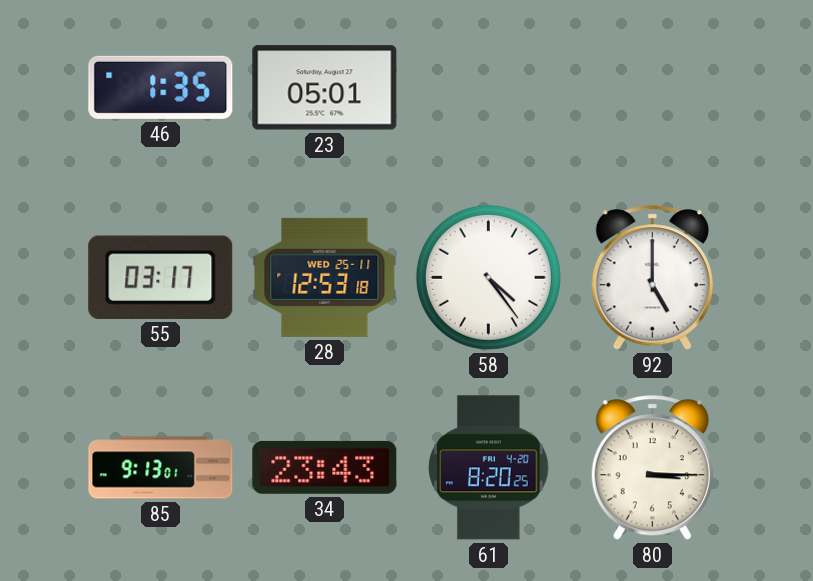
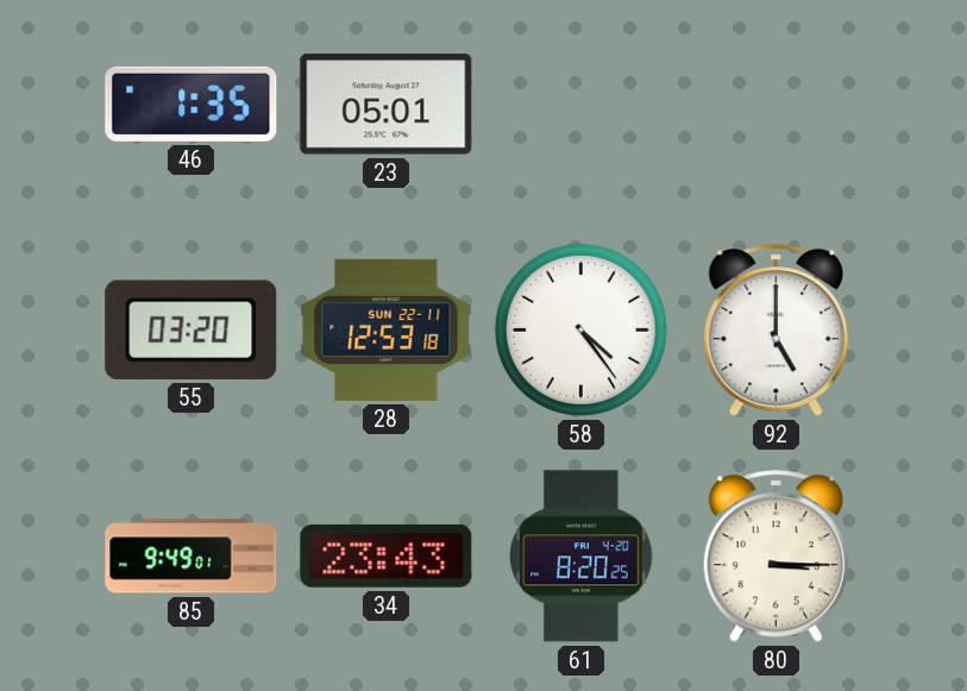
55: 03:17 -> 03:20
28 date: WED 25-11 -> SUN 22-11
85: 9:13 -> 9:49
